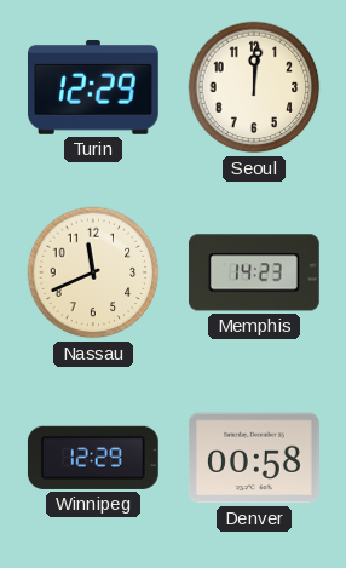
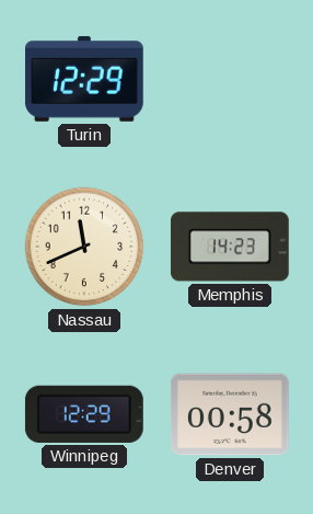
Seoul: 12:01 -> none
